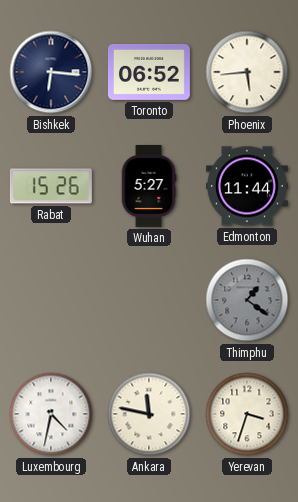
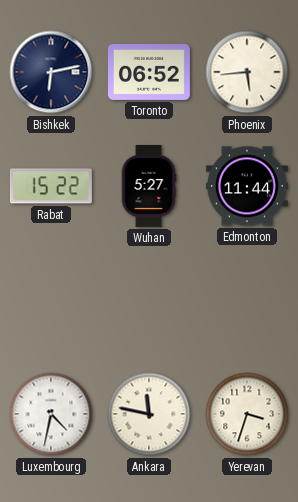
Bishkek: 6:16 -> 6:13
Rabat: 15:26 -> 15:22
Thimphu: 1:21 -> none
